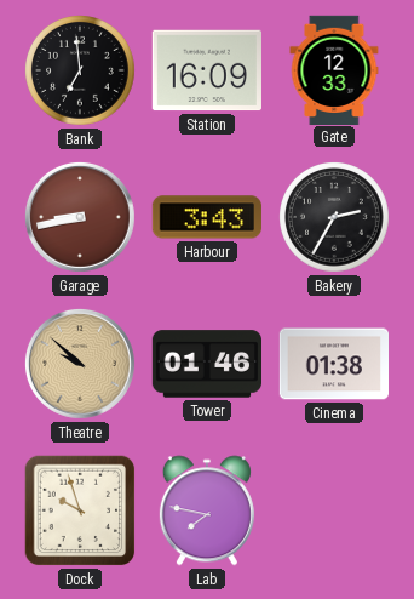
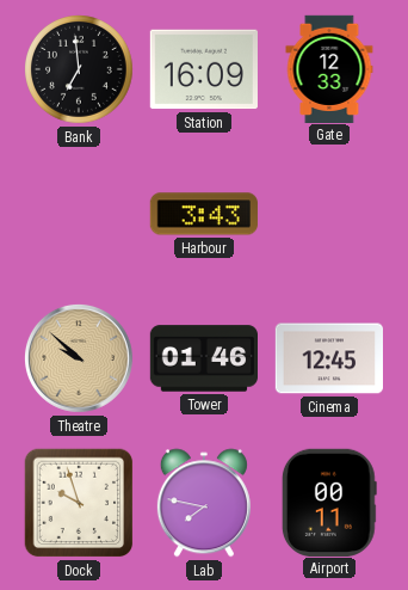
Garage: 8:43 -> none
Bakery: 2:35 -> none
Cinema: 01:38 -> 12:45
Airport: none -> 00:11
